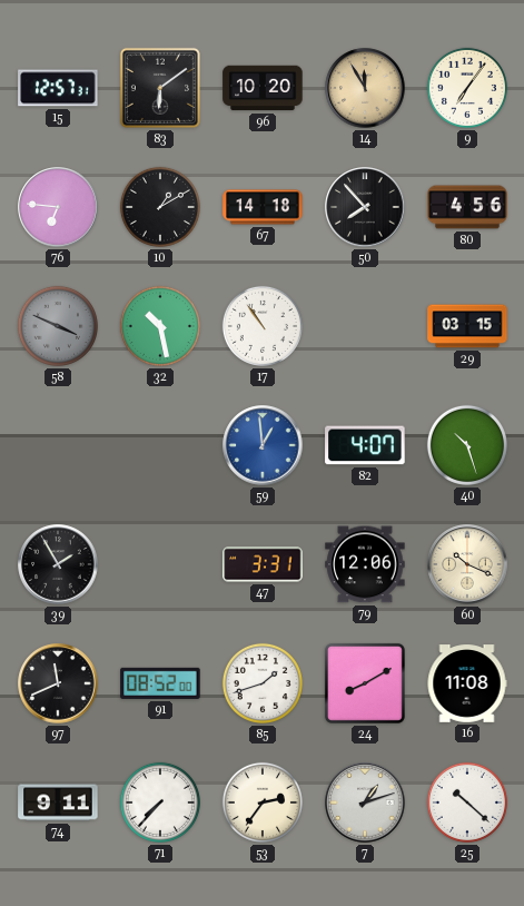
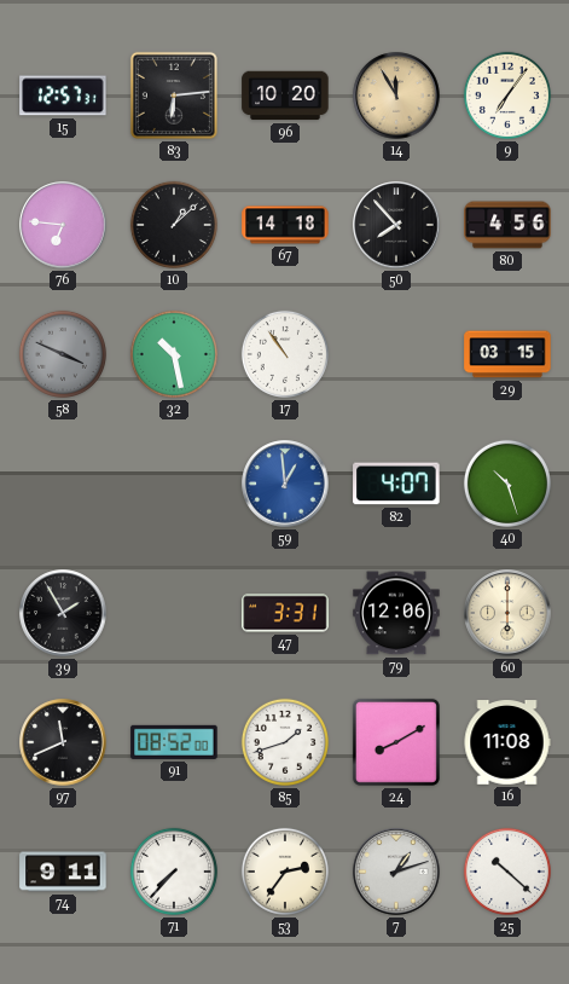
83: 6:09 -> 6:14
10: 1:10 -> 1:08
60: 10:19 -> 6:00
